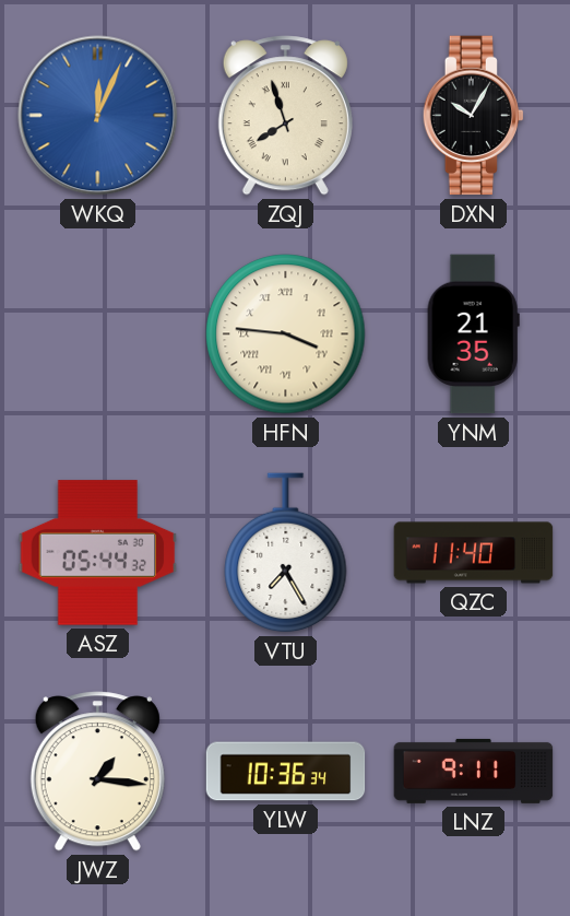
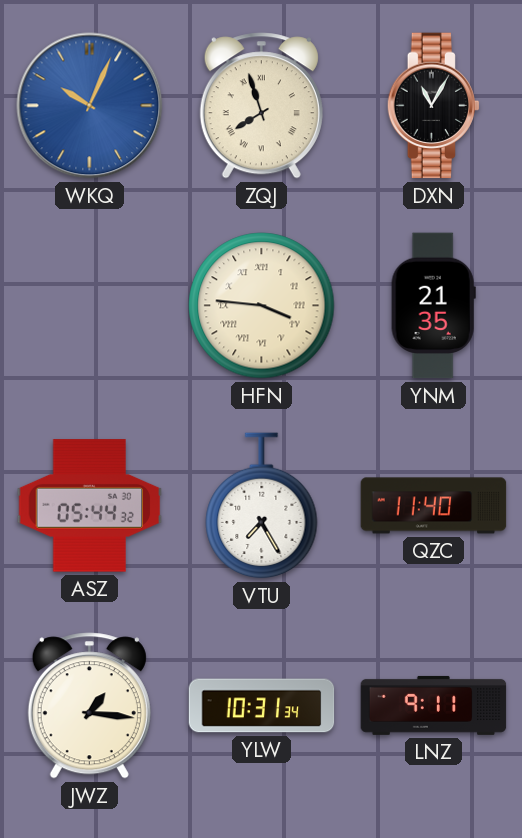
WKQ: 12:04 -> 10:04
DXN: 10:05 -> 11:05
YLW: 10:36 -> 10:31
